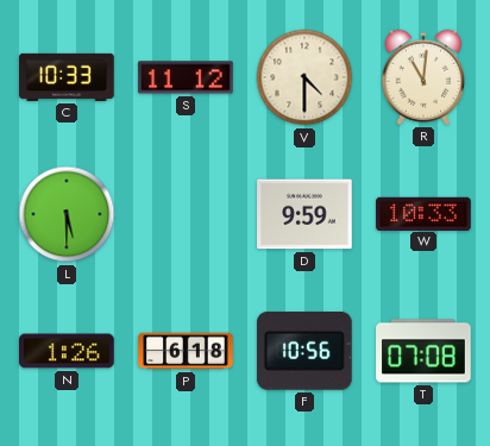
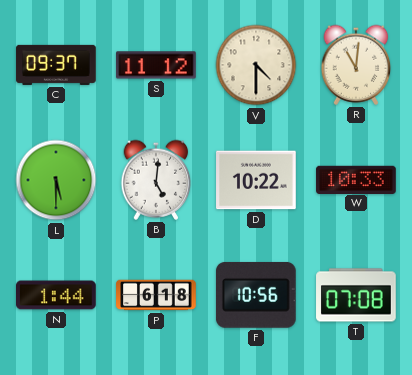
C: 10:33 -> 09:37
B: none -> 5:01
D: 9:59 -> 10:22
N: 1:26 -> 1:44
